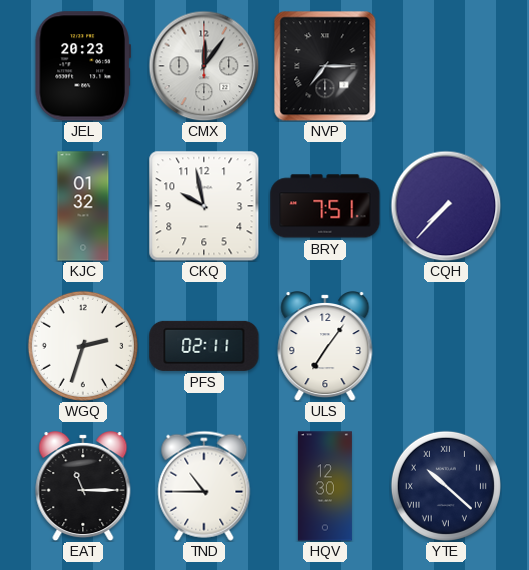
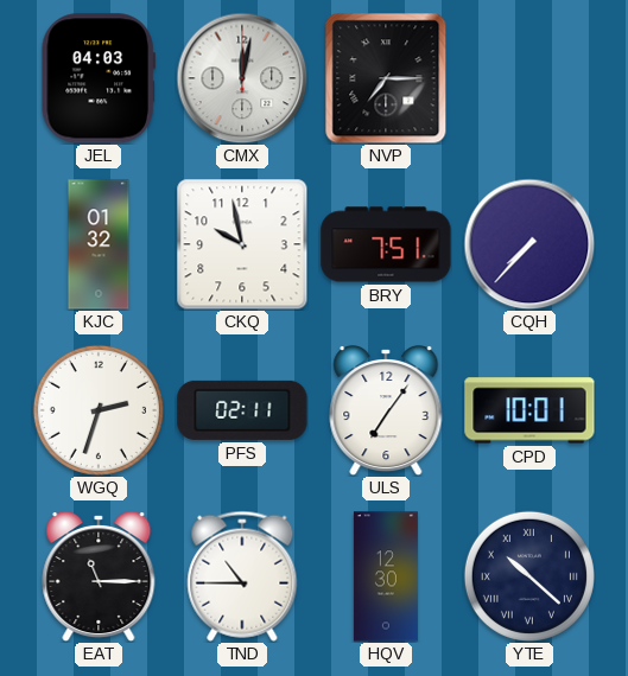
JEL: 20:23 -> 04:03
CMX: 12:06 -> 12:02
CPD: none -> 10:01
